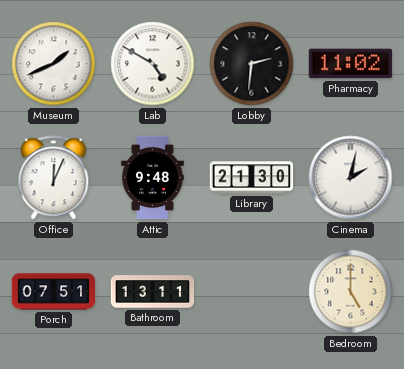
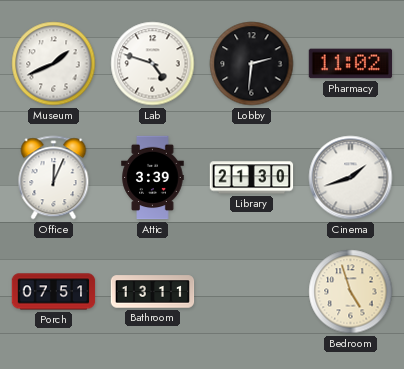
Lab: 4:50 -> 4:48
Attic: 9:48 -> 3:39
Cinema: 2:02 -> 1:42
Bedroom: 5:00 -> 4:57
